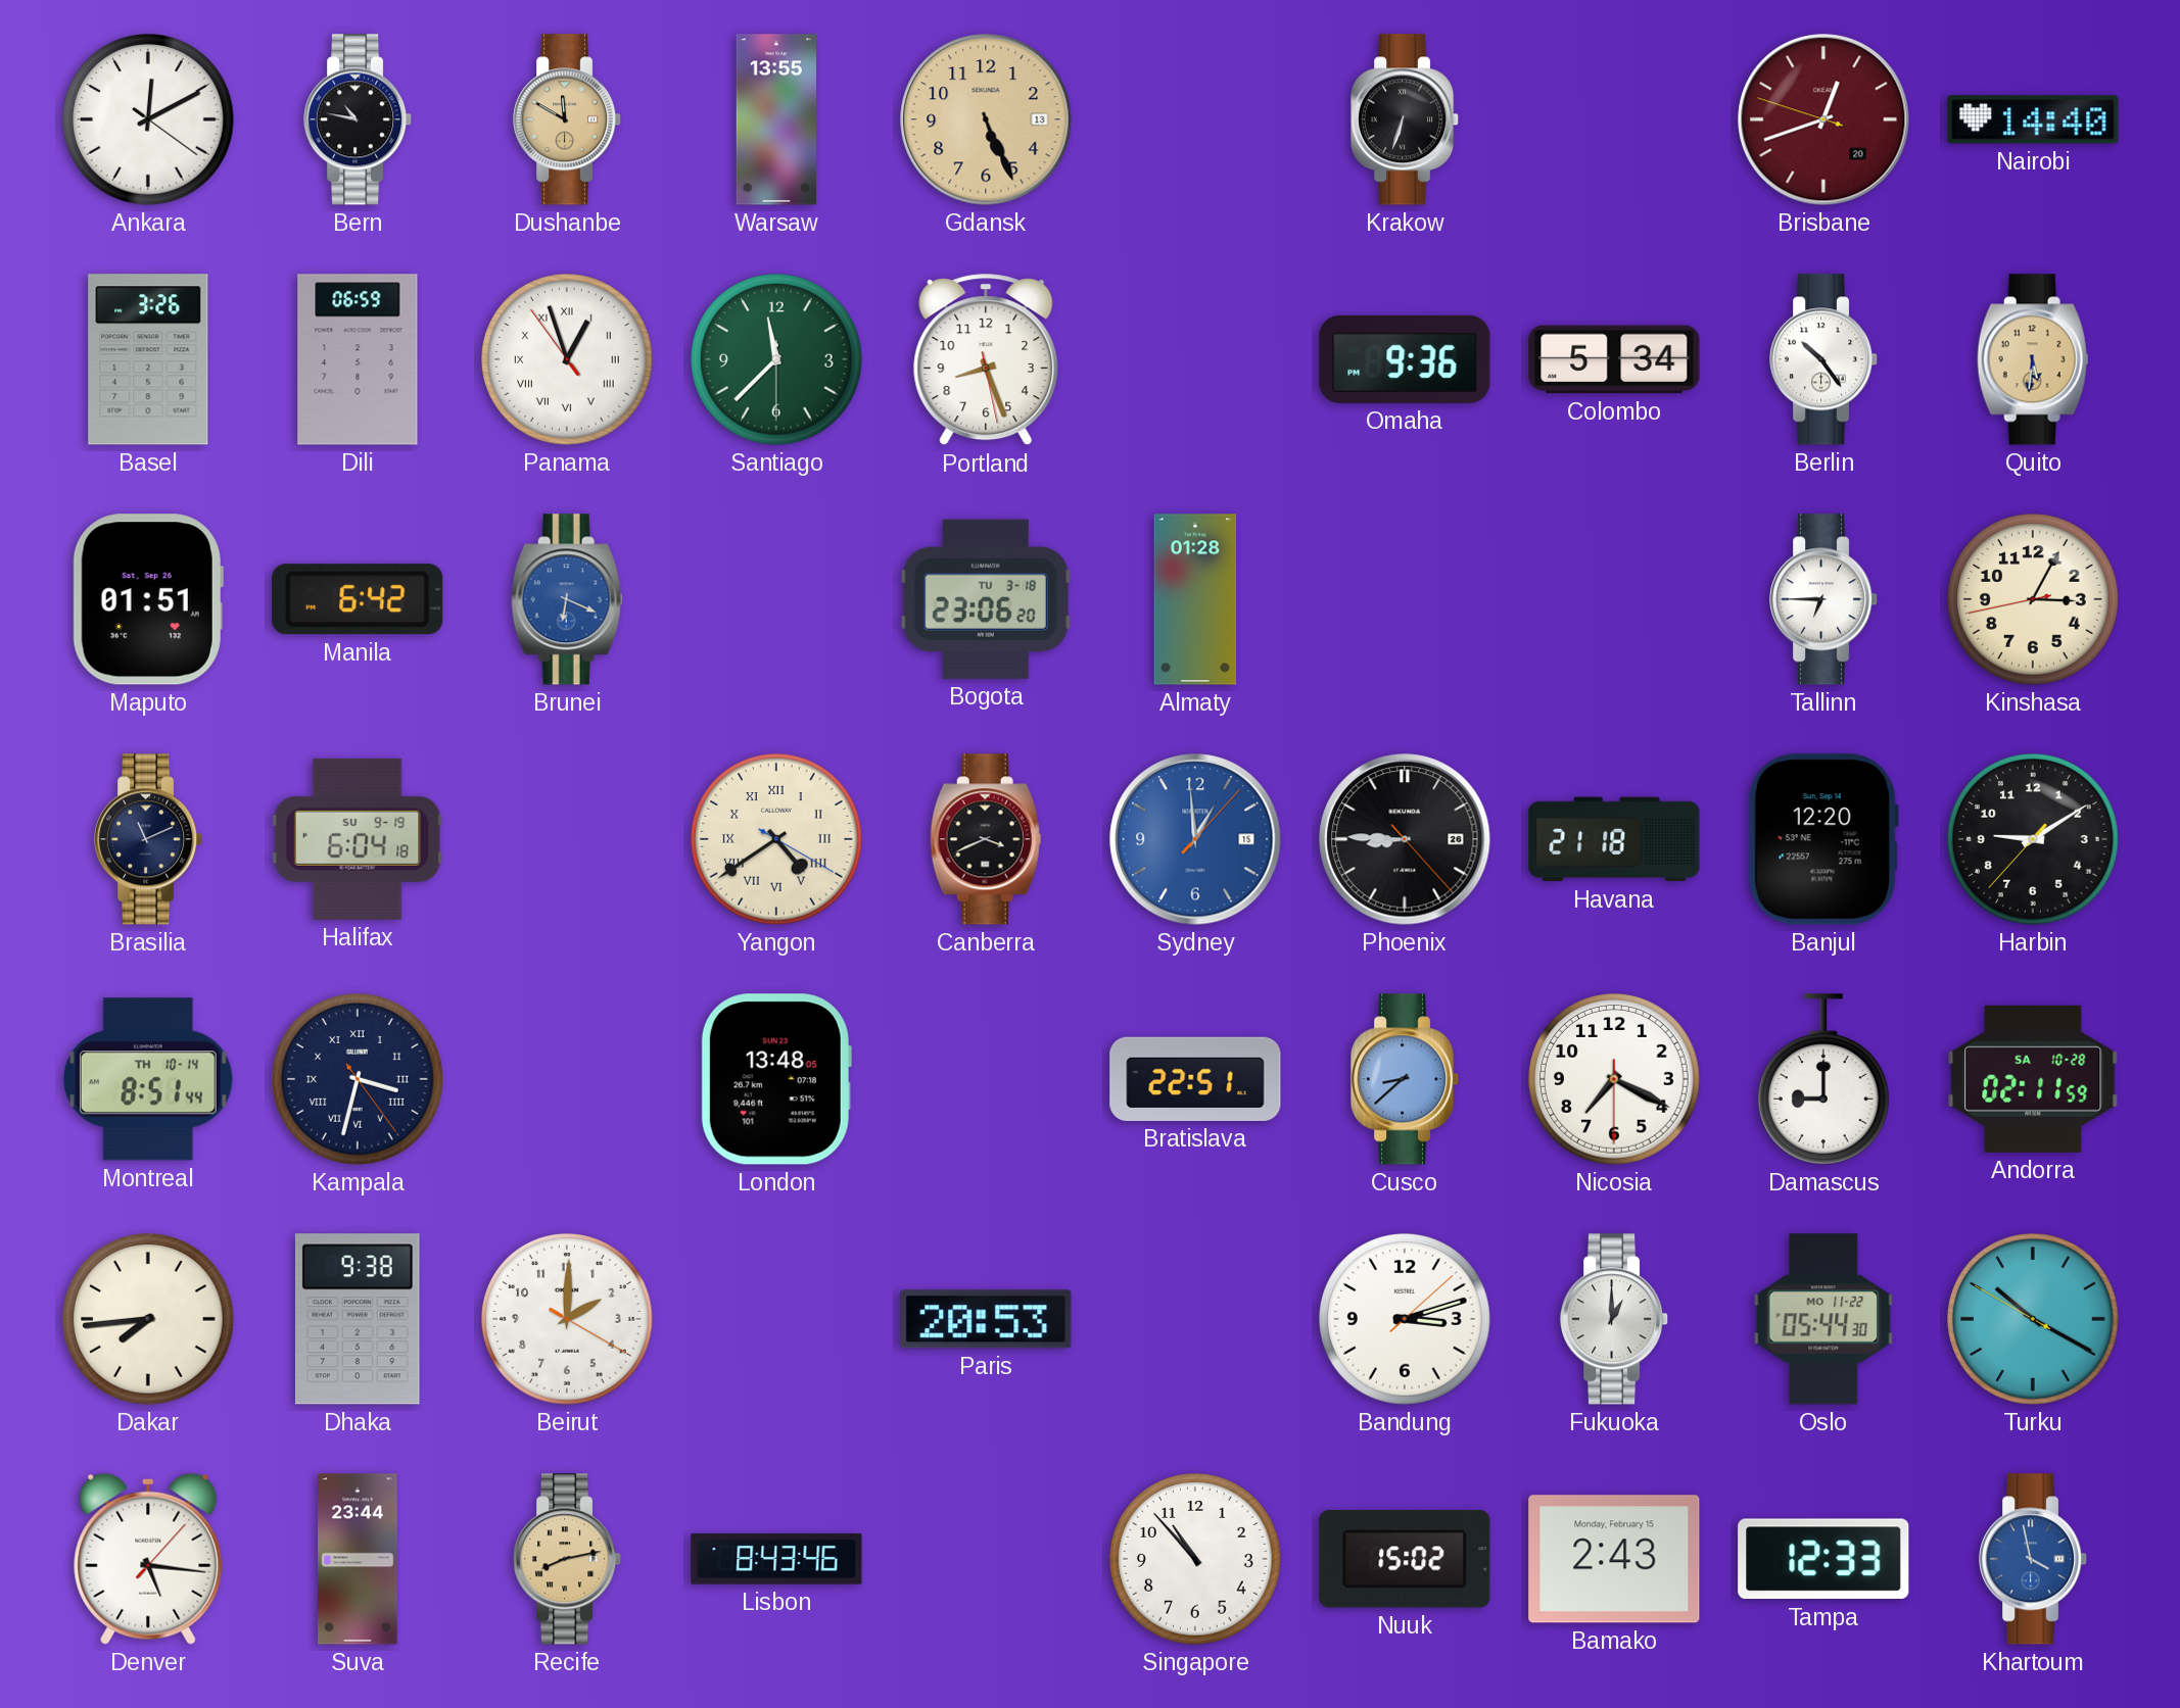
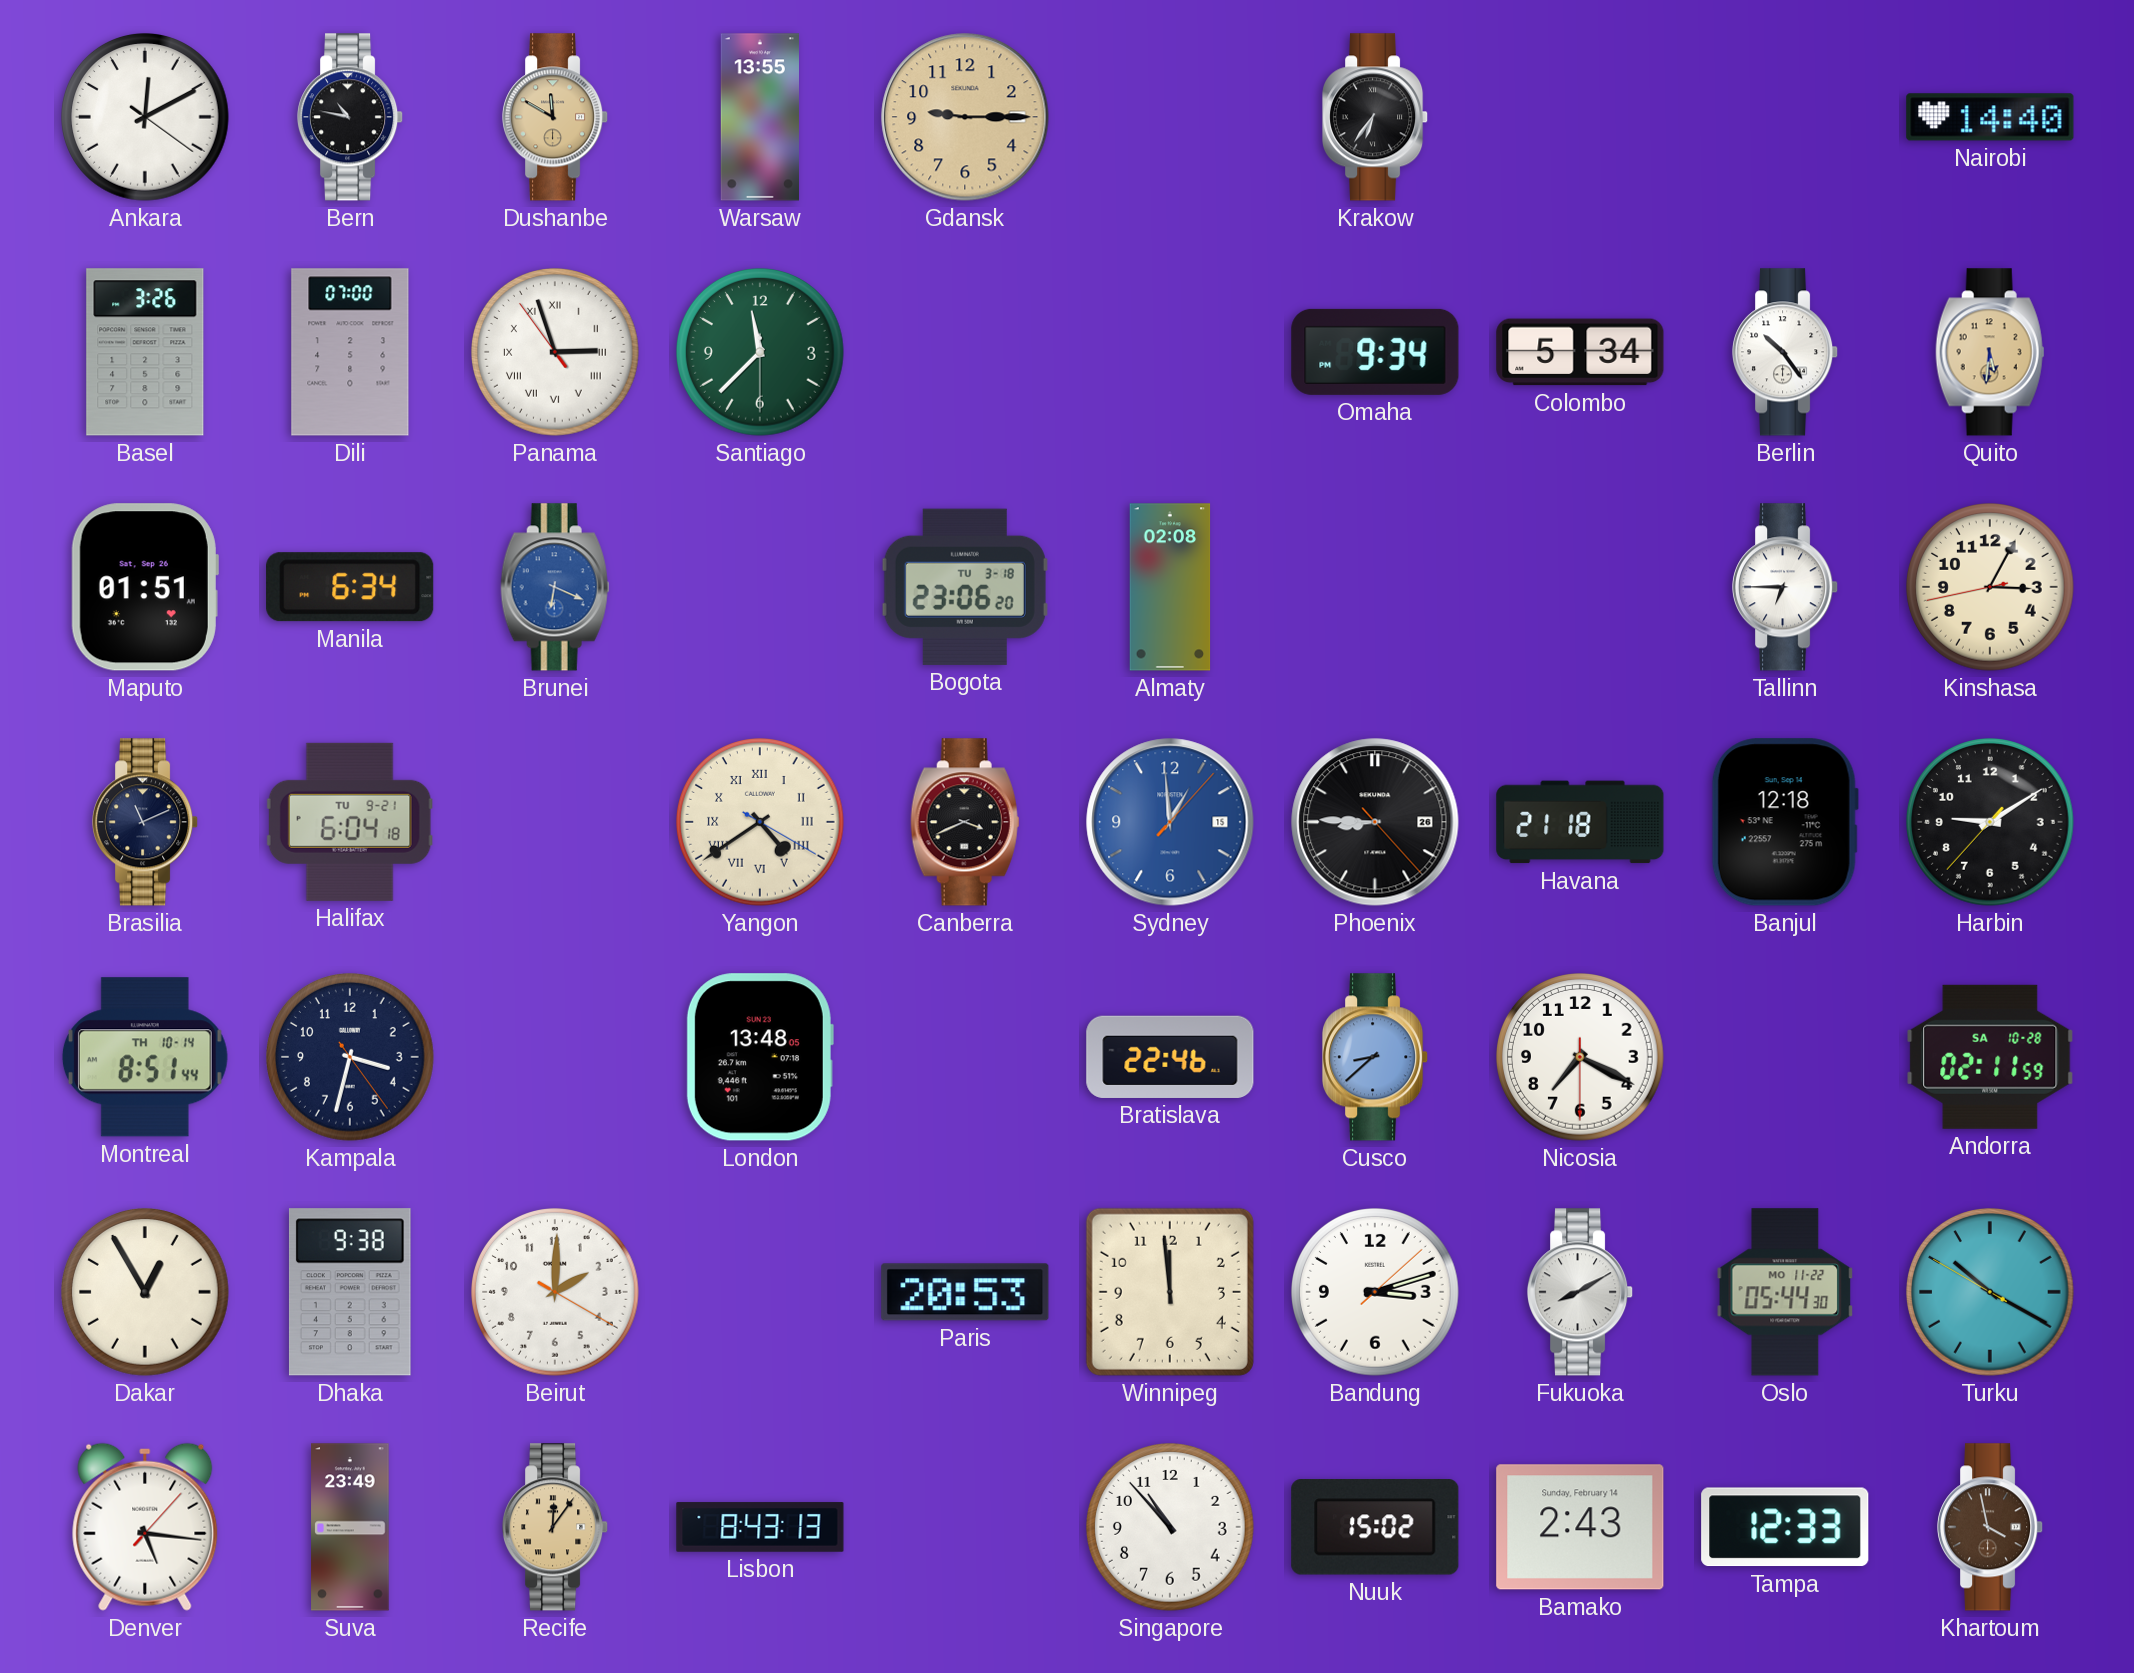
Gdansk: 5:26 -> 9:15
Krakow: 6:33 -> 6:36
Brisbane: 12:41 -> none
Dili: 06:59 -> 07:00
Panama: 12:56 -> 2:56
Portland: 8:26 -> none
Omaha: 9:36 -> 9:34
Manila: 6:42 -> 6:34
Almaty: 01:28 -> 02:08
Halifax date: SU 9-19 -> TU 9-21
Banjul: 12:20 -> 12:18
Kampala numerals: Roman -> Arabic
Bratislava: 22:51 -> 22:46
Damascus: 9:00 -> none
Dakar: 7:44 -> 12:55
Winnipeg: none -> 11:59
Fukuoka: 1:00 -> 8:10
Suva: 23:44 -> 23:49
Recife: 8:13 -> 12:06
Lisbon: 8:43:46 -> 8:43:13
Bamako date: Monday, February 15 -> Sunday, February 14
Khartoum dial: blue -> brown
